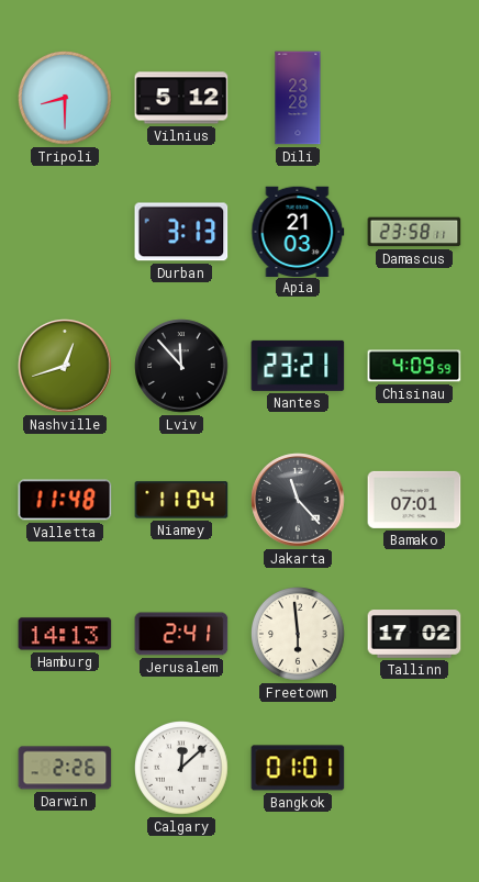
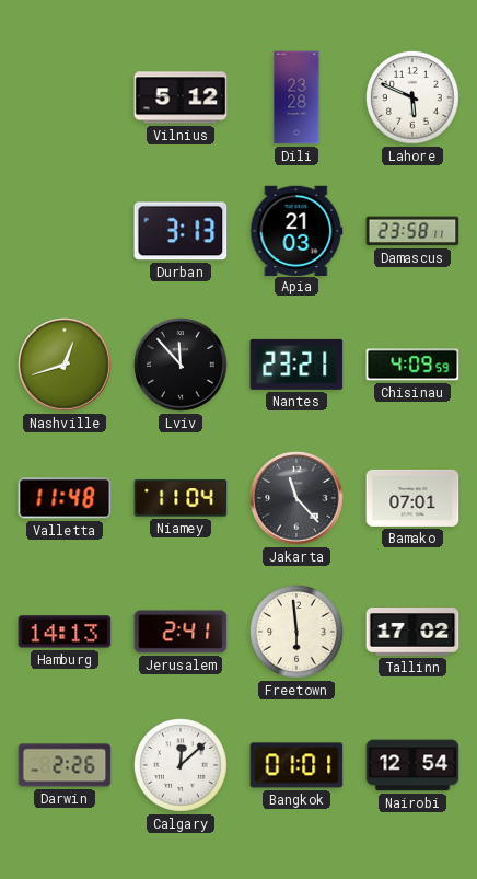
Tripoli: 8:30 -> none
Lahore: none -> 5:49
Nairobi: none -> 12:54
